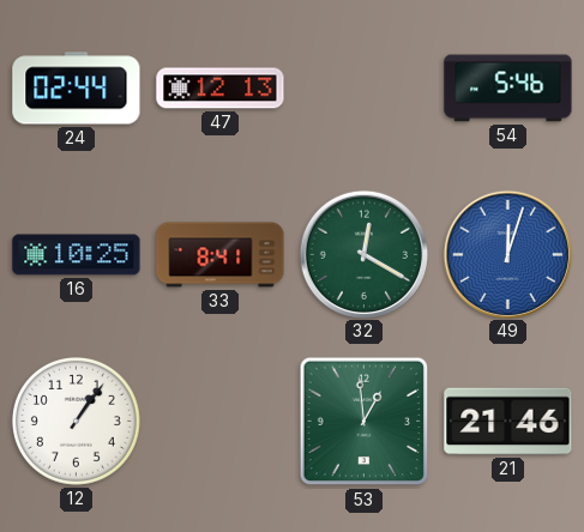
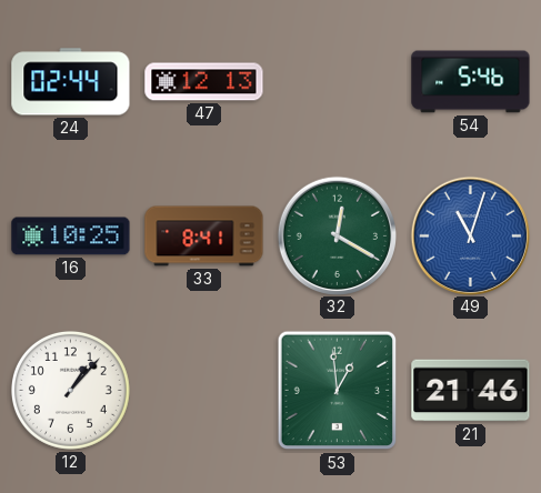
49: 12:03 -> 11:03
12: 1:06 -> 1:07
